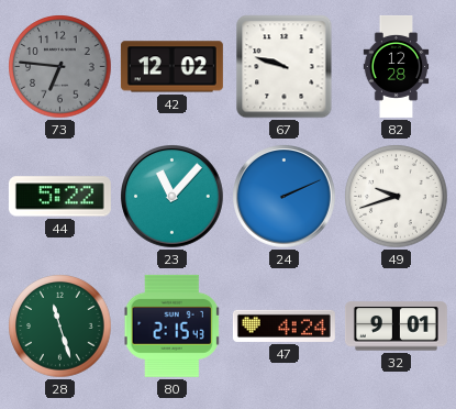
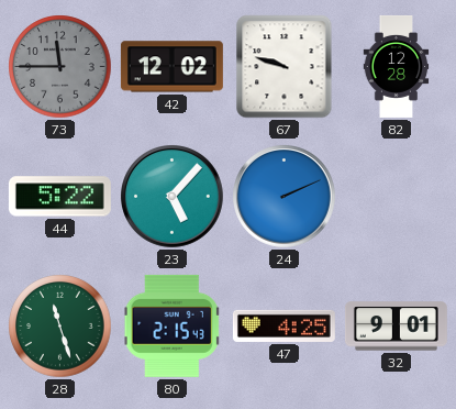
73: 6:46 -> 11:45
23: 11:07 -> 5:07
49: 9:42 -> none
47: 4:24 -> 4:25
